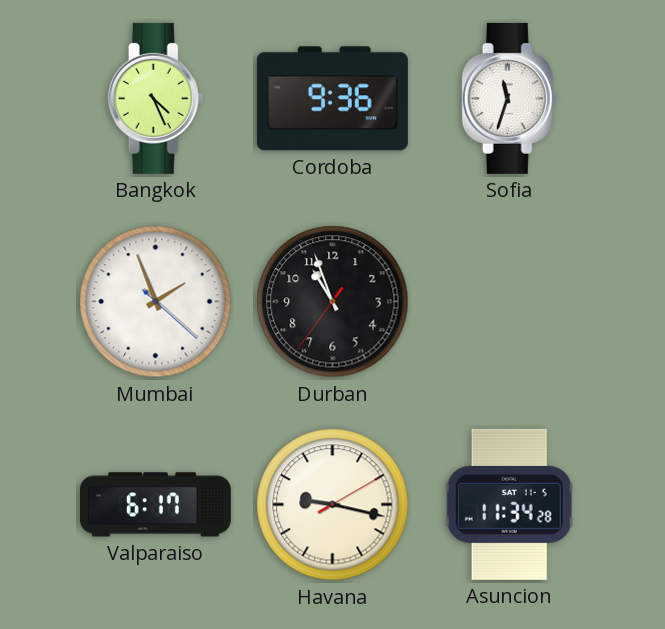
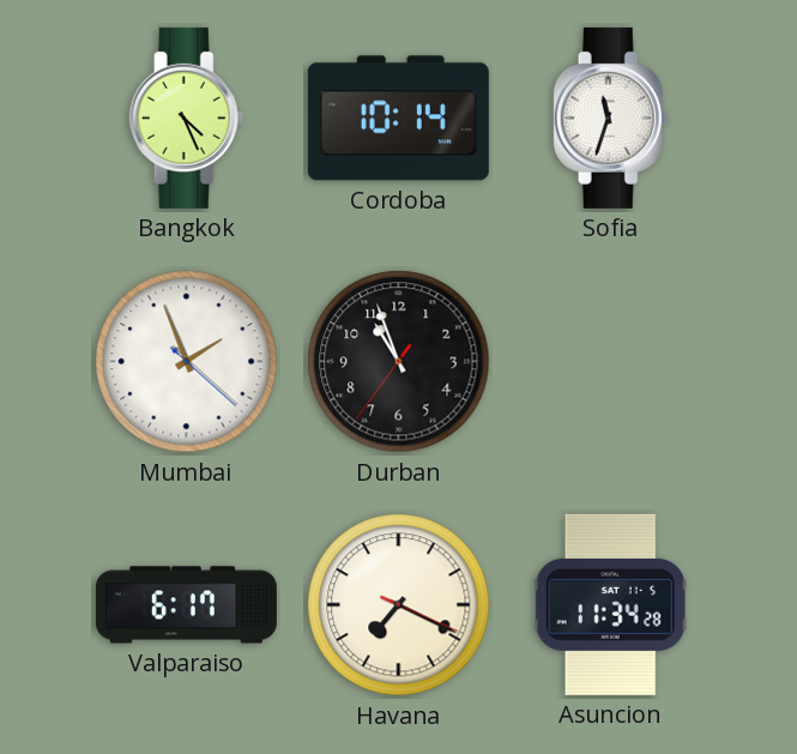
Cordoba: 9:36 -> 10:14
Havana: 9:17 -> 7:19
